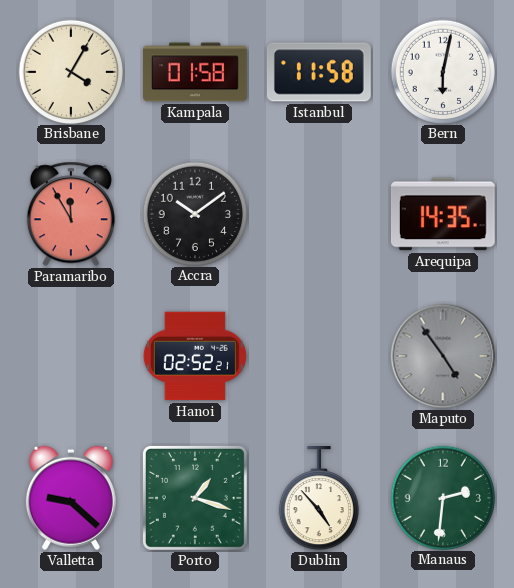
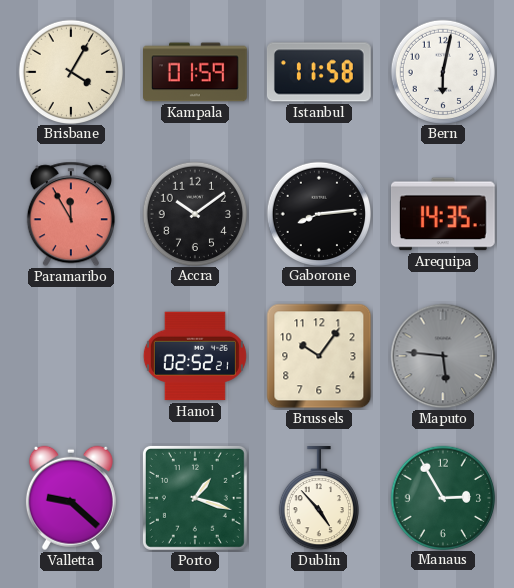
Kampala: 01:58 -> 01:59
Gaborone: none -> 8:14
Brussels: none -> 10:06
Maputo: 4:54 -> 5:46
Manaus: 2:31 -> 2:55
